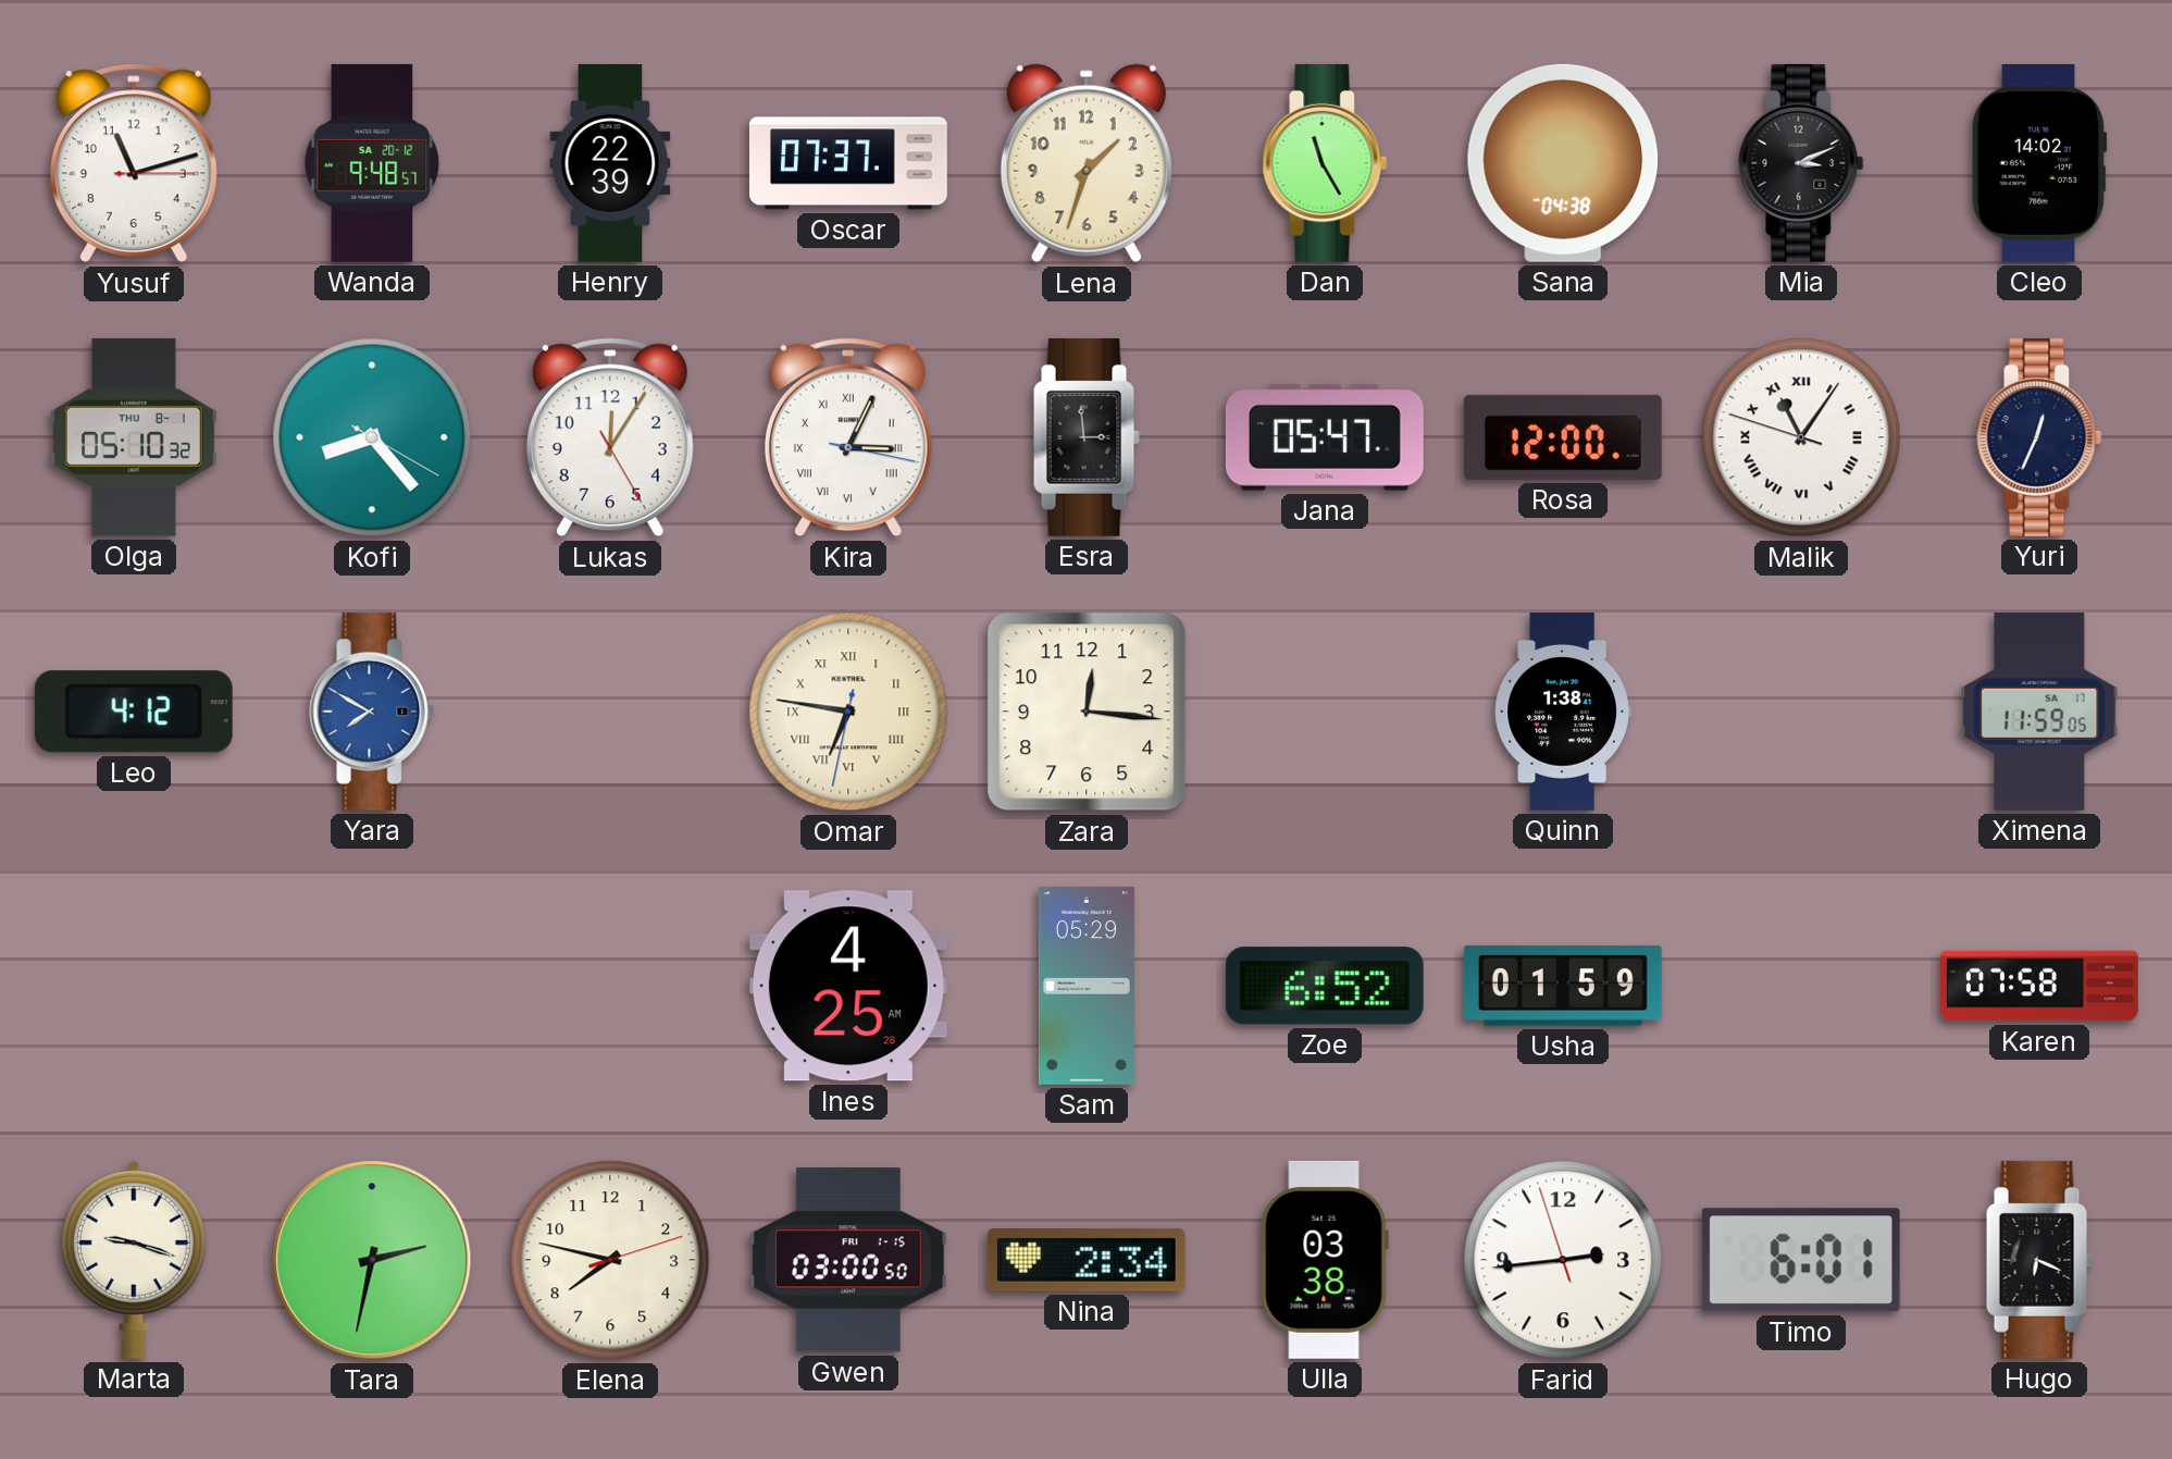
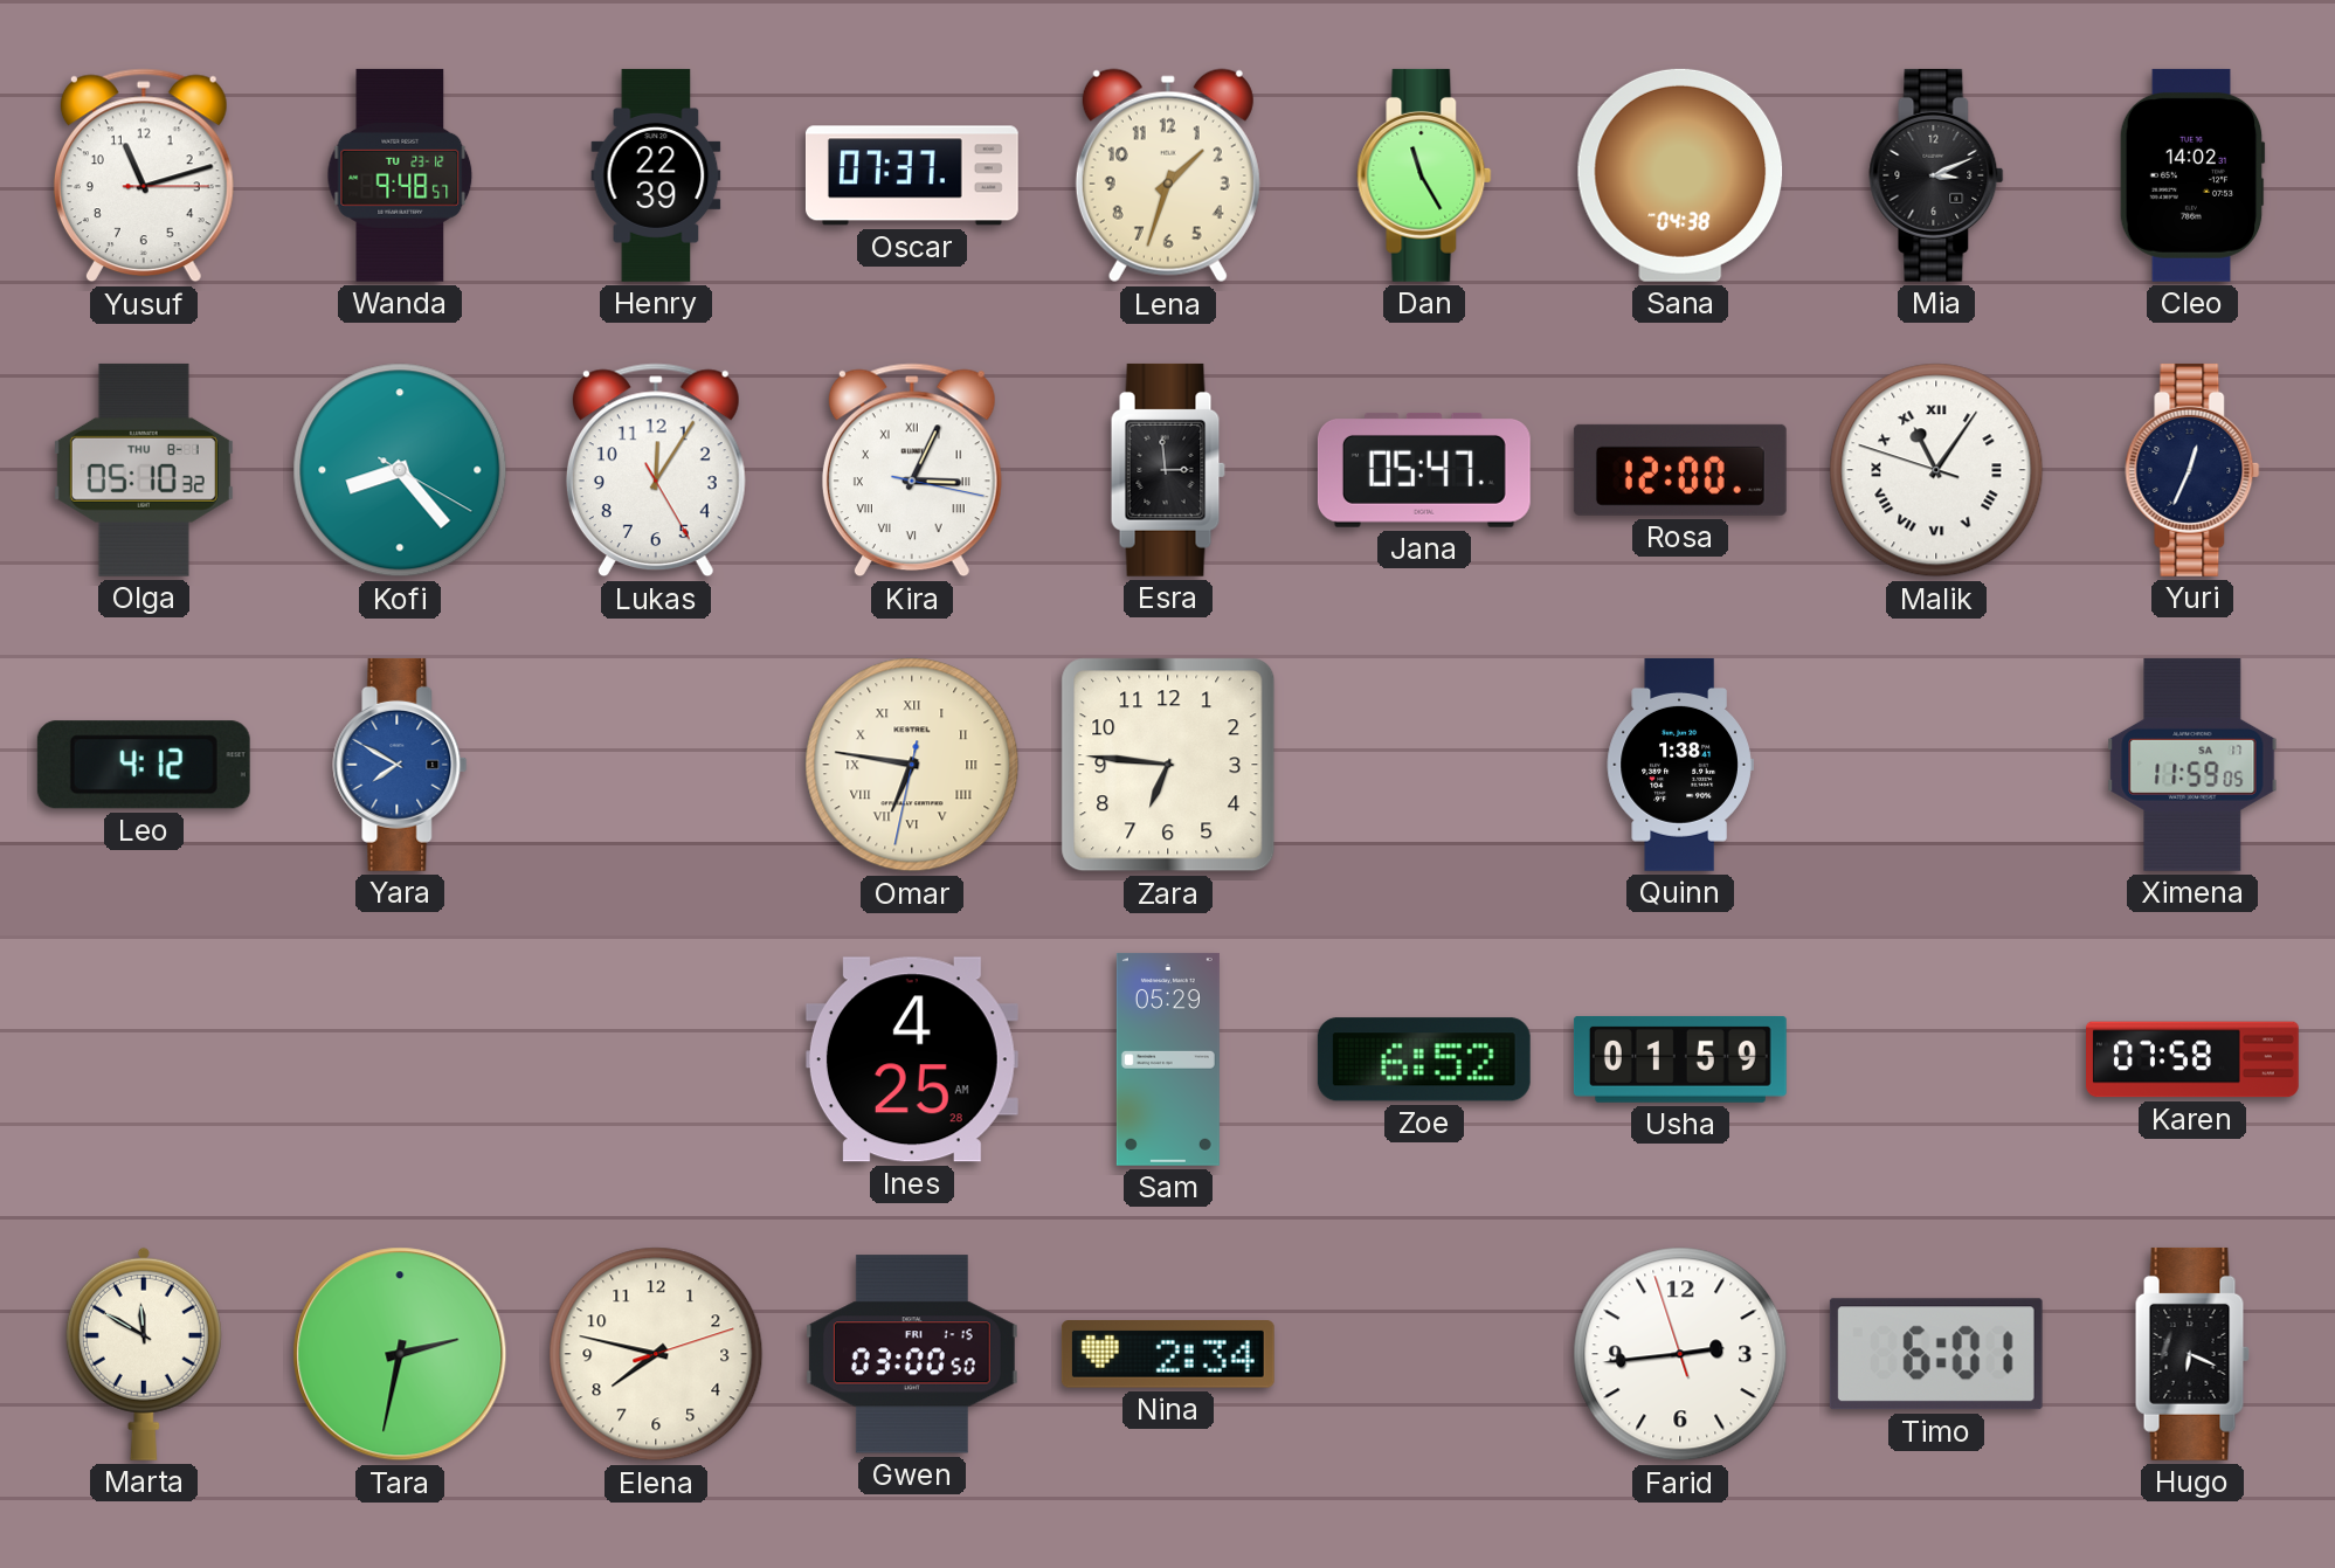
Wanda date: SA 20-12 -> TU 23-12
Zara: 12:16 -> 6:46
Marta: 9:18 -> 11:50
Ulla: 03:38 -> none
